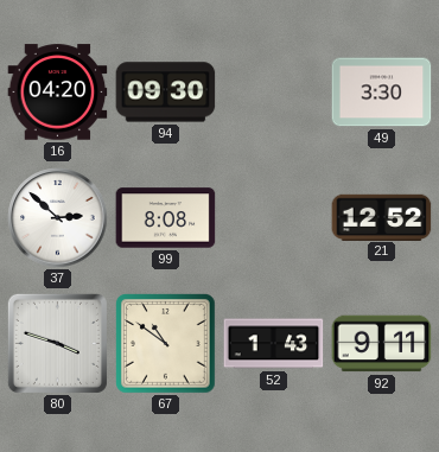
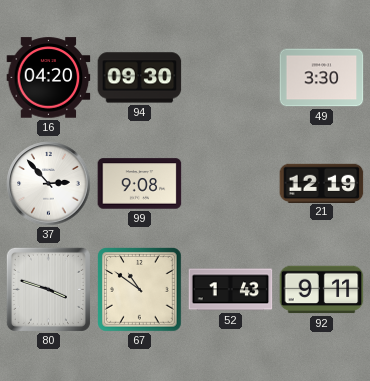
37: 2:52 -> 2:53
99: 8:08 -> 9:08
21: 12:52 -> 12:19
